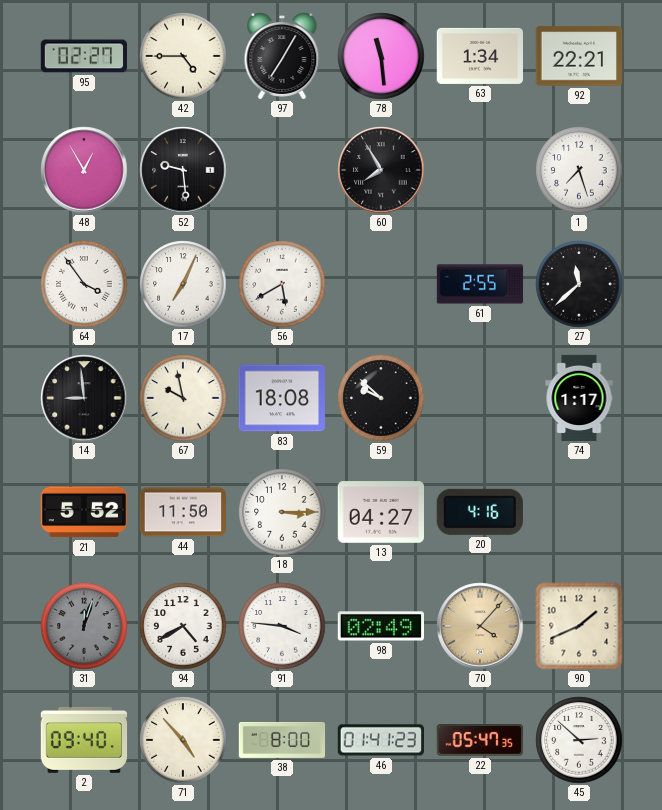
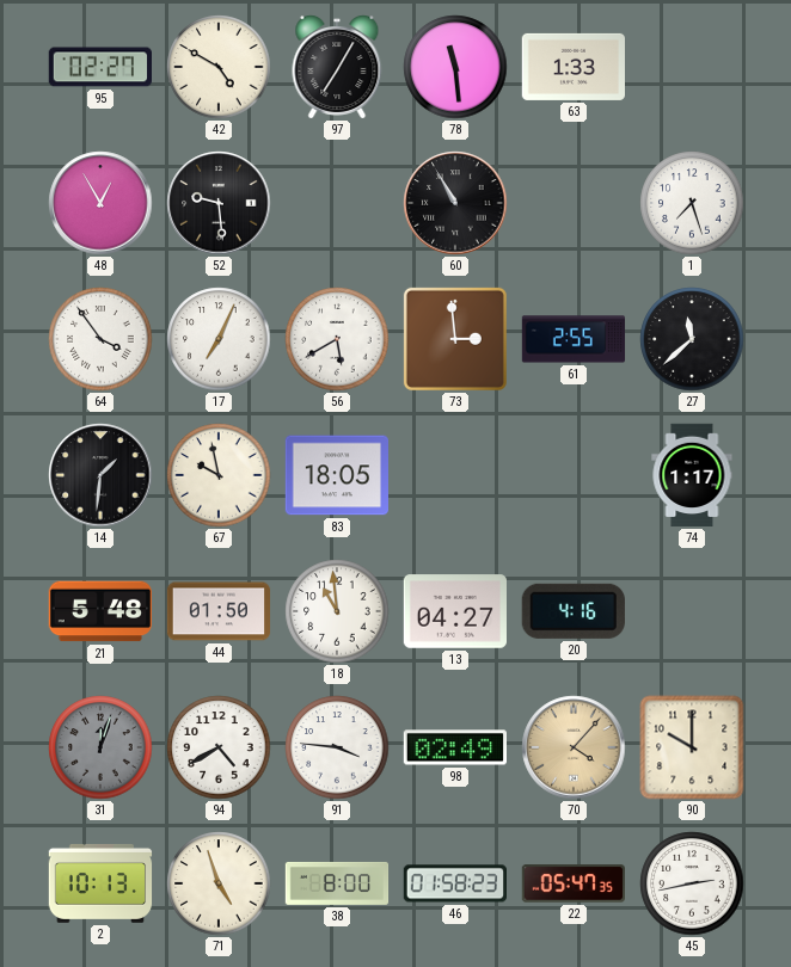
42: 4:45 -> 4:50
63: 1:34 -> 1:33
92: 22:21 -> none
60: 7:55 -> 10:55
73: none -> 2:59
14: 8:59 -> 1:31
83: 18:08 -> 18:05
59: 9:52 -> none
21: 5:52 -> 5:48
44: 11:50 -> 01:50
18: 3:15 -> 10:59
90: 1:41 -> 10:00
2: 09:40 -> 10:13
71: 4:53 -> 4:57
46: 01:41 -> 01:58
45: 2:52 -> 2:43
